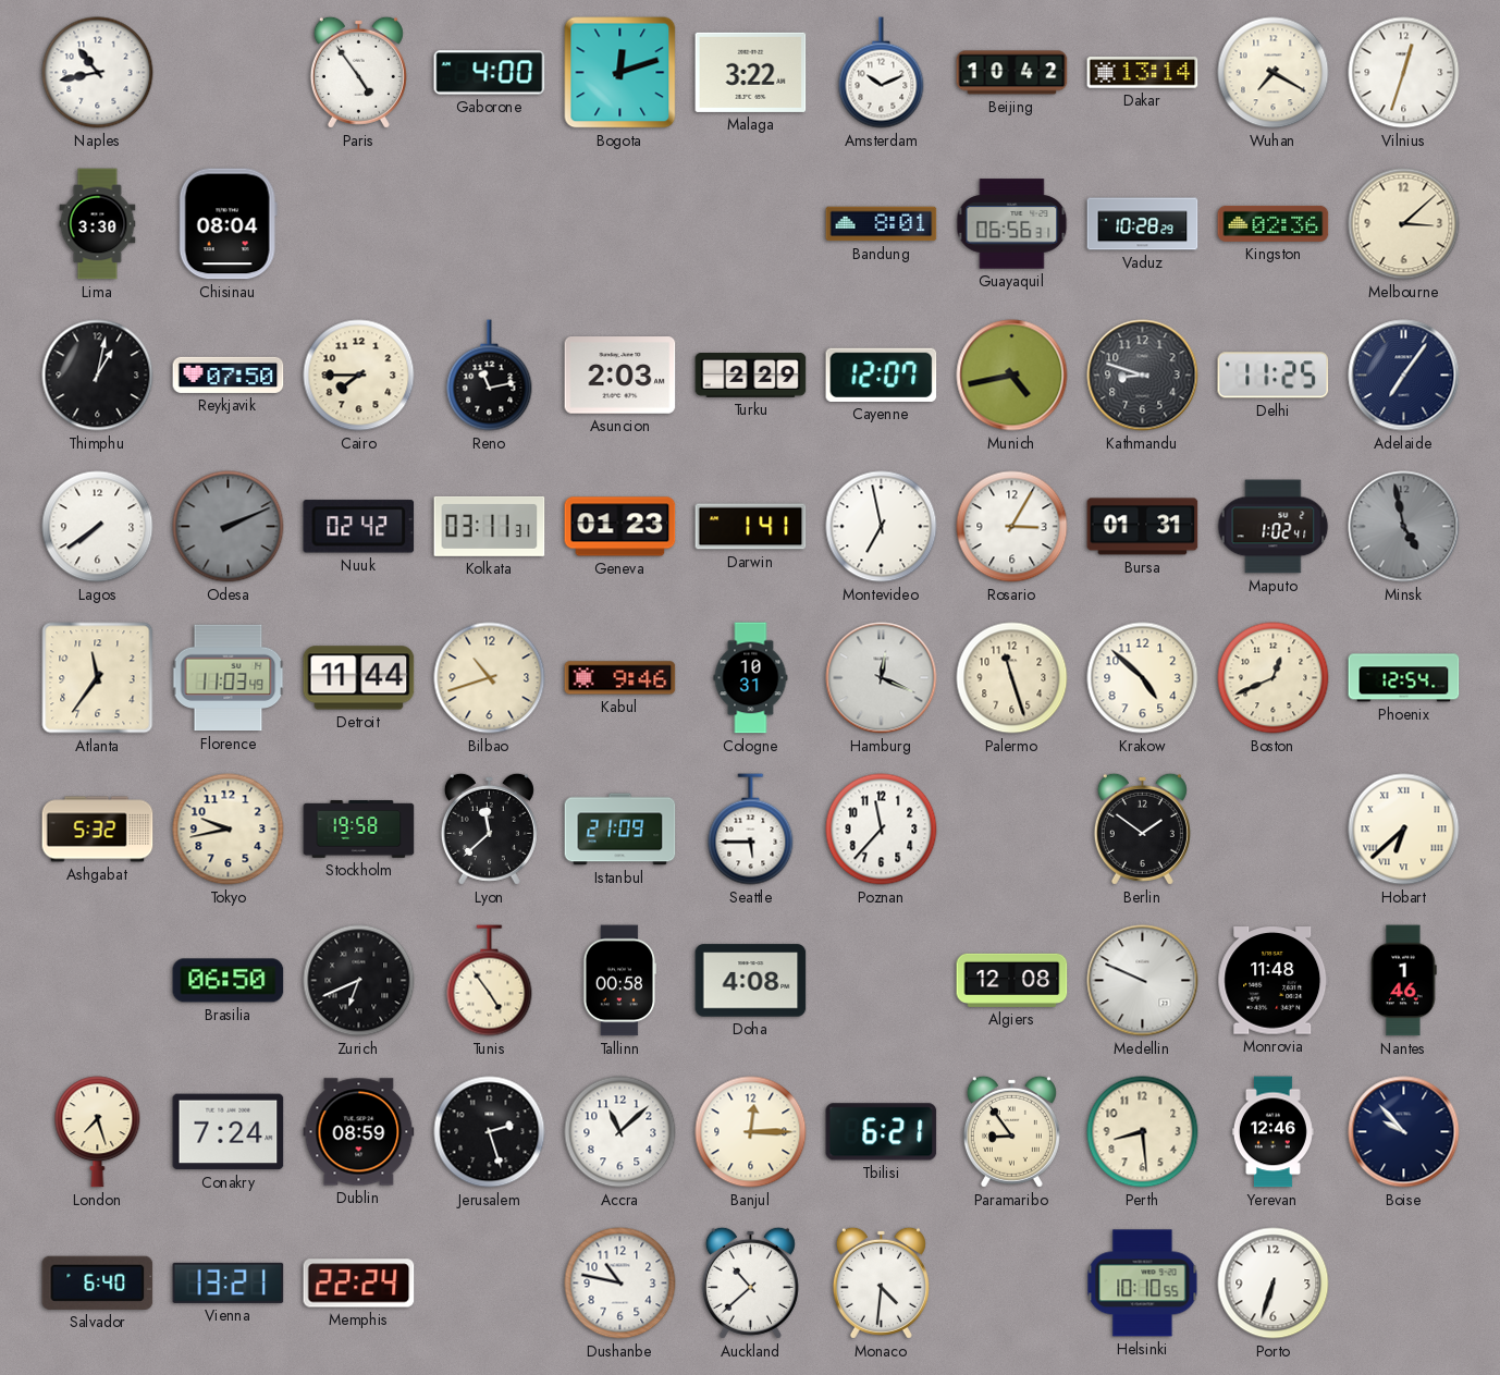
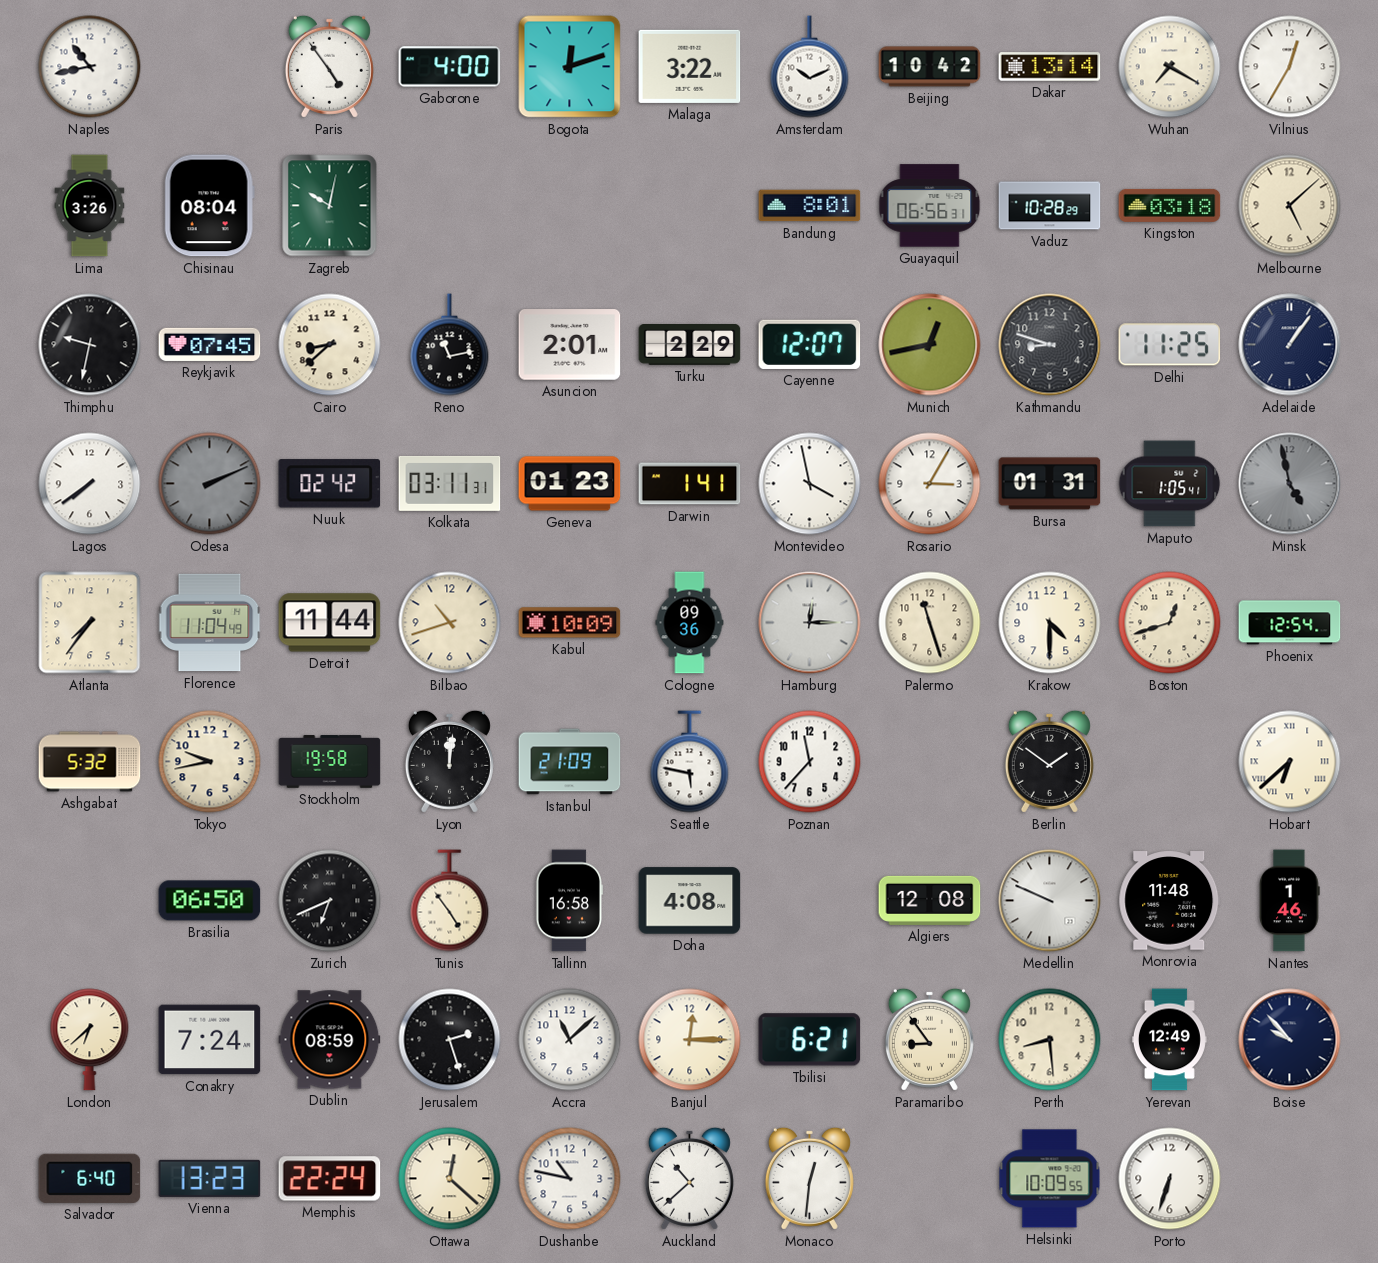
Vilnius: 12:33 -> 12:35
Lima: 3:30 -> 3:26
Zagreb: none -> 10:02
Kingston: 02:36 -> 03:18
Melbourne: 3:08 -> 5:08
Thimphu: 1:02 -> 9:32
Reykjavik: 07:50 -> 07:45
Cairo: 7:45 -> 8:38
Asuncion: 2:03 -> 2:01
Munich: 4:43 -> 12:43
Adelaide: 7:06 -> 1:06
Montevideo: 6:58 -> 3:58
Maputo: 1:02 -> 1:05
Atlanta: 11:36 -> 7:36
Florence: 11:03 -> 11:04
Kabul: 9:46 -> 10:09
Cologne: 10:31 -> 09:36
Hamburg: 12:19 -> 12:15
Krakow: 4:52 -> 4:30
Boston: 12:41 -> 12:42
Lyon: 11:38 -> 12:01
Seattle: 5:45 -> 5:47
Tallinn: 00:58 -> 16:58
London: 7:27 -> 6:38
Yerevan: 12:46 -> 12:49
Vienna: 13:21 -> 13:23
Ottawa: none -> 12:22
Monaco: 4:31 -> 12:31
Helsinki: 10:10 -> 10:09
